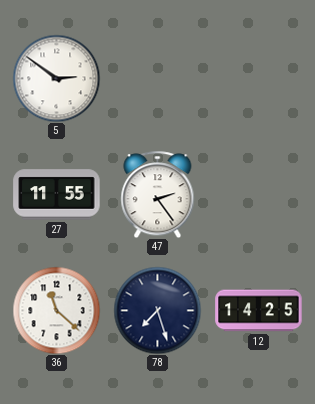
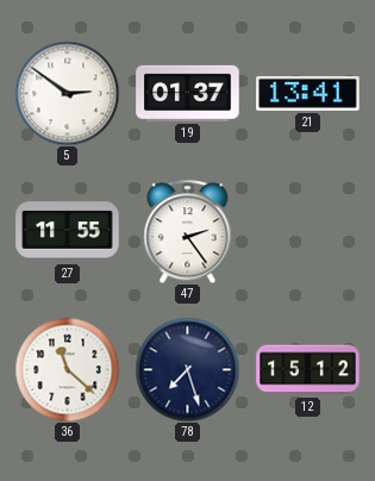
19: none -> 01:37
21: none -> 13:41
12: 14:25 -> 15:12
